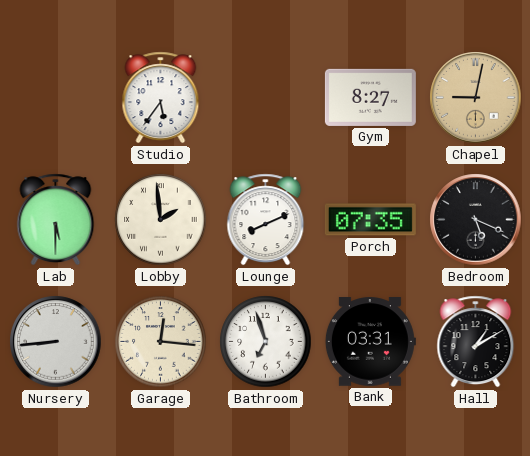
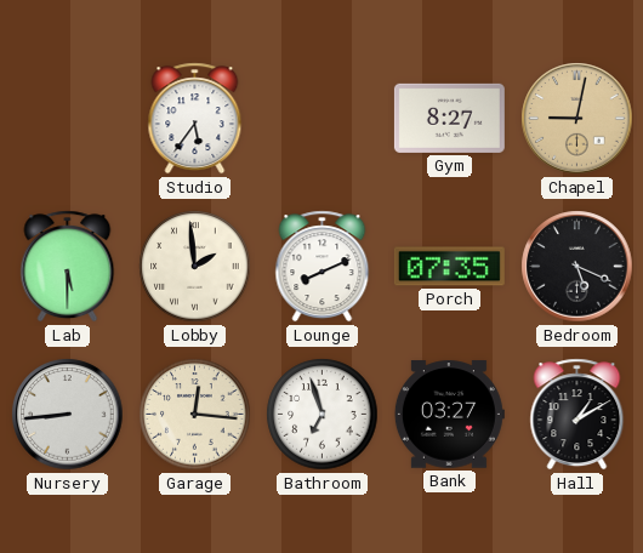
Bank: 03:31 -> 03:27
